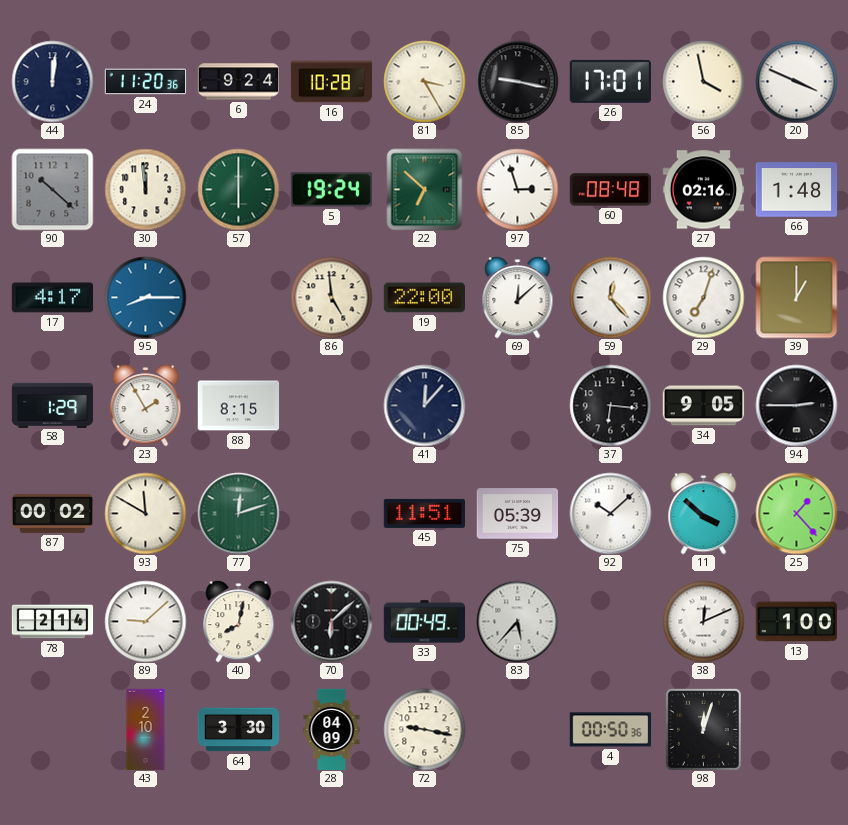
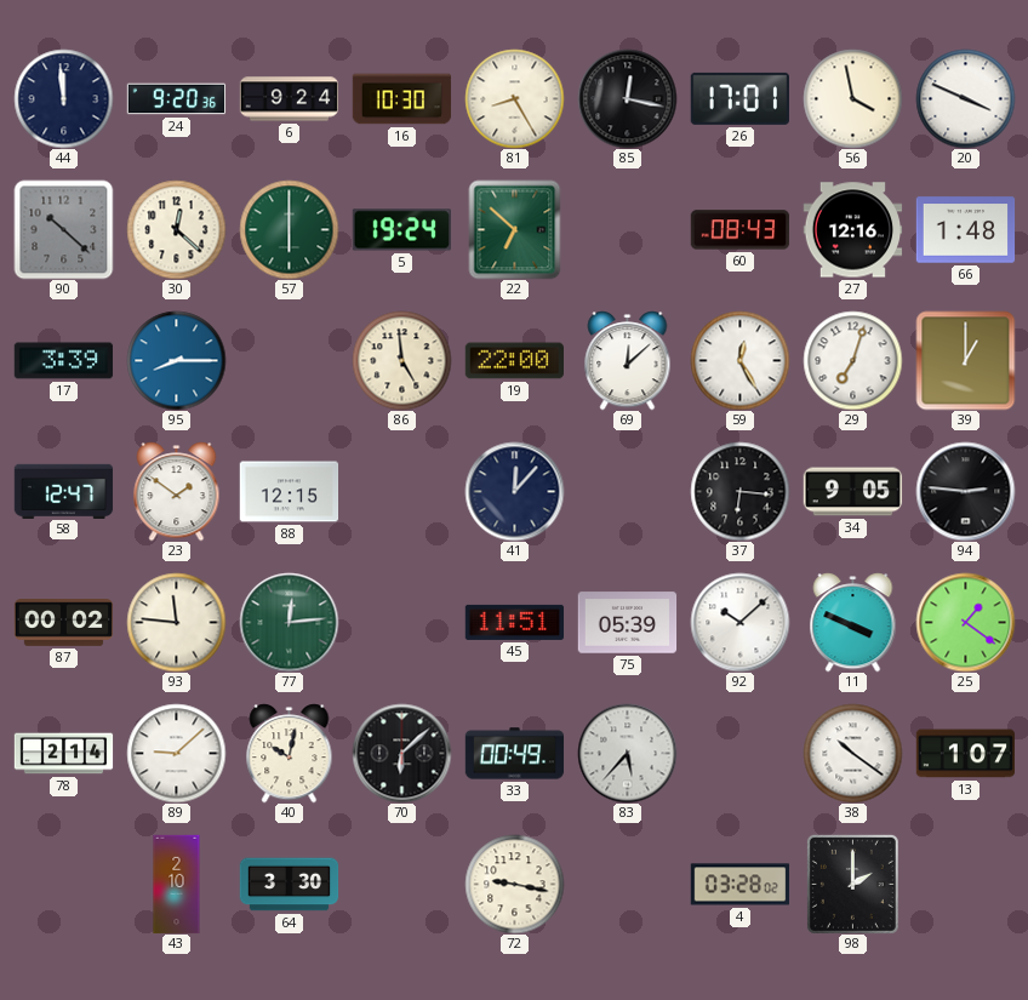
44: 12:01 -> 11:59
24: 11:20 -> 9:20
16: 10:28 -> 10:30
81: 3:25 -> 8:25
85: 9:17 -> 12:17
30: 11:59 -> 12:22
97: 2:57 -> none
60: 08:48 -> 08:43
27: 02:16 -> 12:16
17: 4:17 -> 3:39
59: 12:23 -> 12:25
58: 1:29 -> 12:47
23: 1:55 -> 1:51
88: 8:15 -> 12:15
94: 2:45 -> 2:46
93: 11:50 -> 11:46
77: 12:12 -> 12:14
11: 3:52 -> 3:49
25: 1:23 -> 1:21
40: 8:02 -> 10:02
38: 12:11 -> 10:21
13: 1:00 -> 1:07
28: 04:09 -> none
4: 00:50 -> 03:28
98: 12:03 -> 2:00
